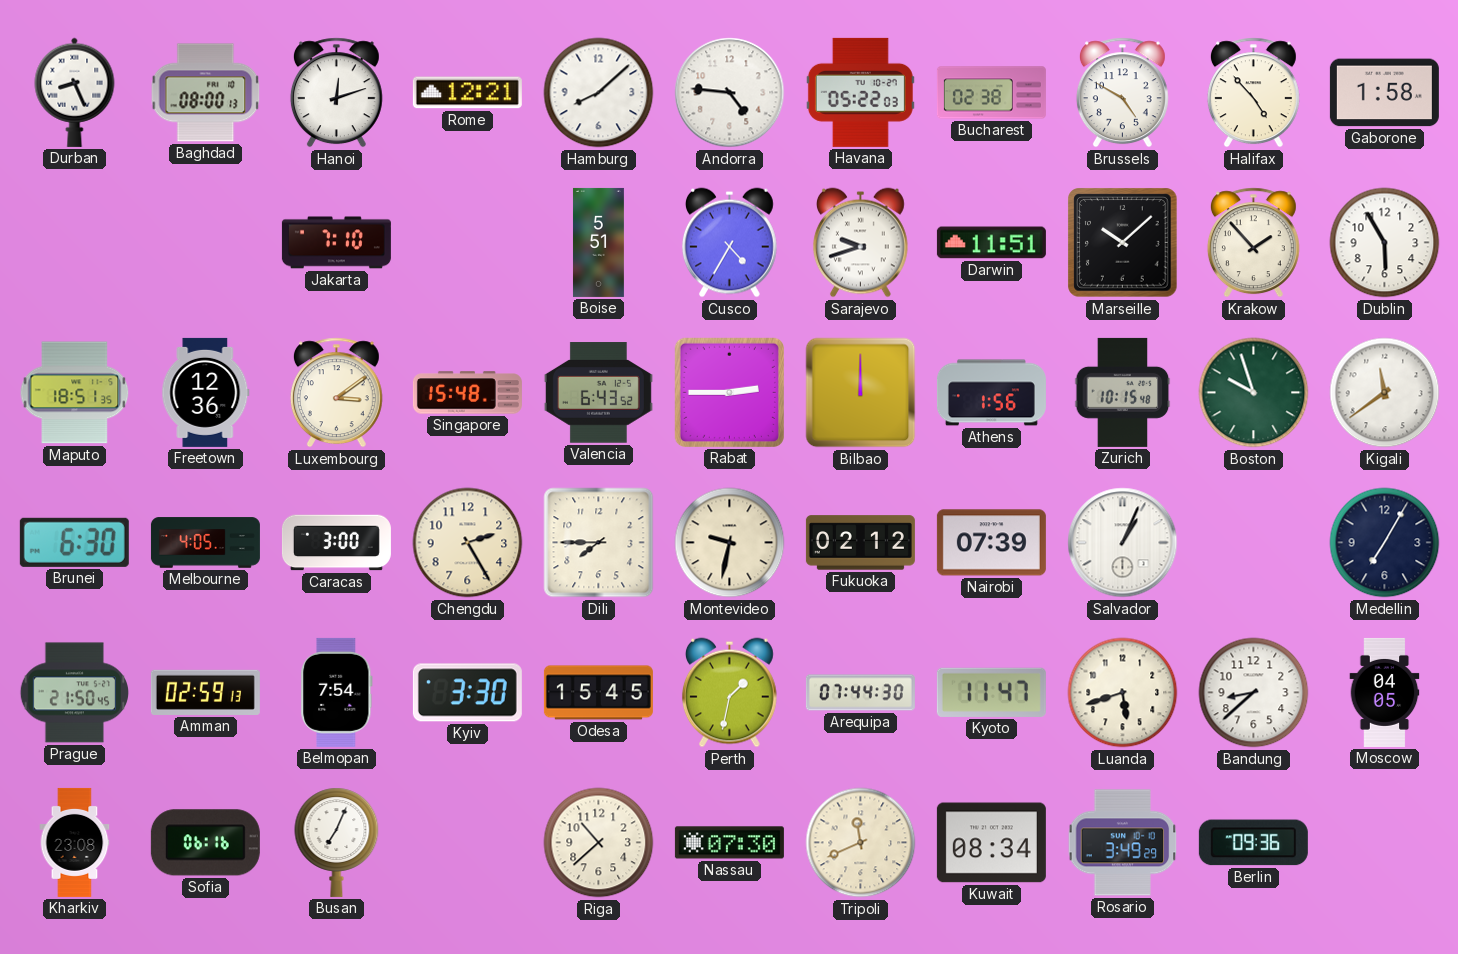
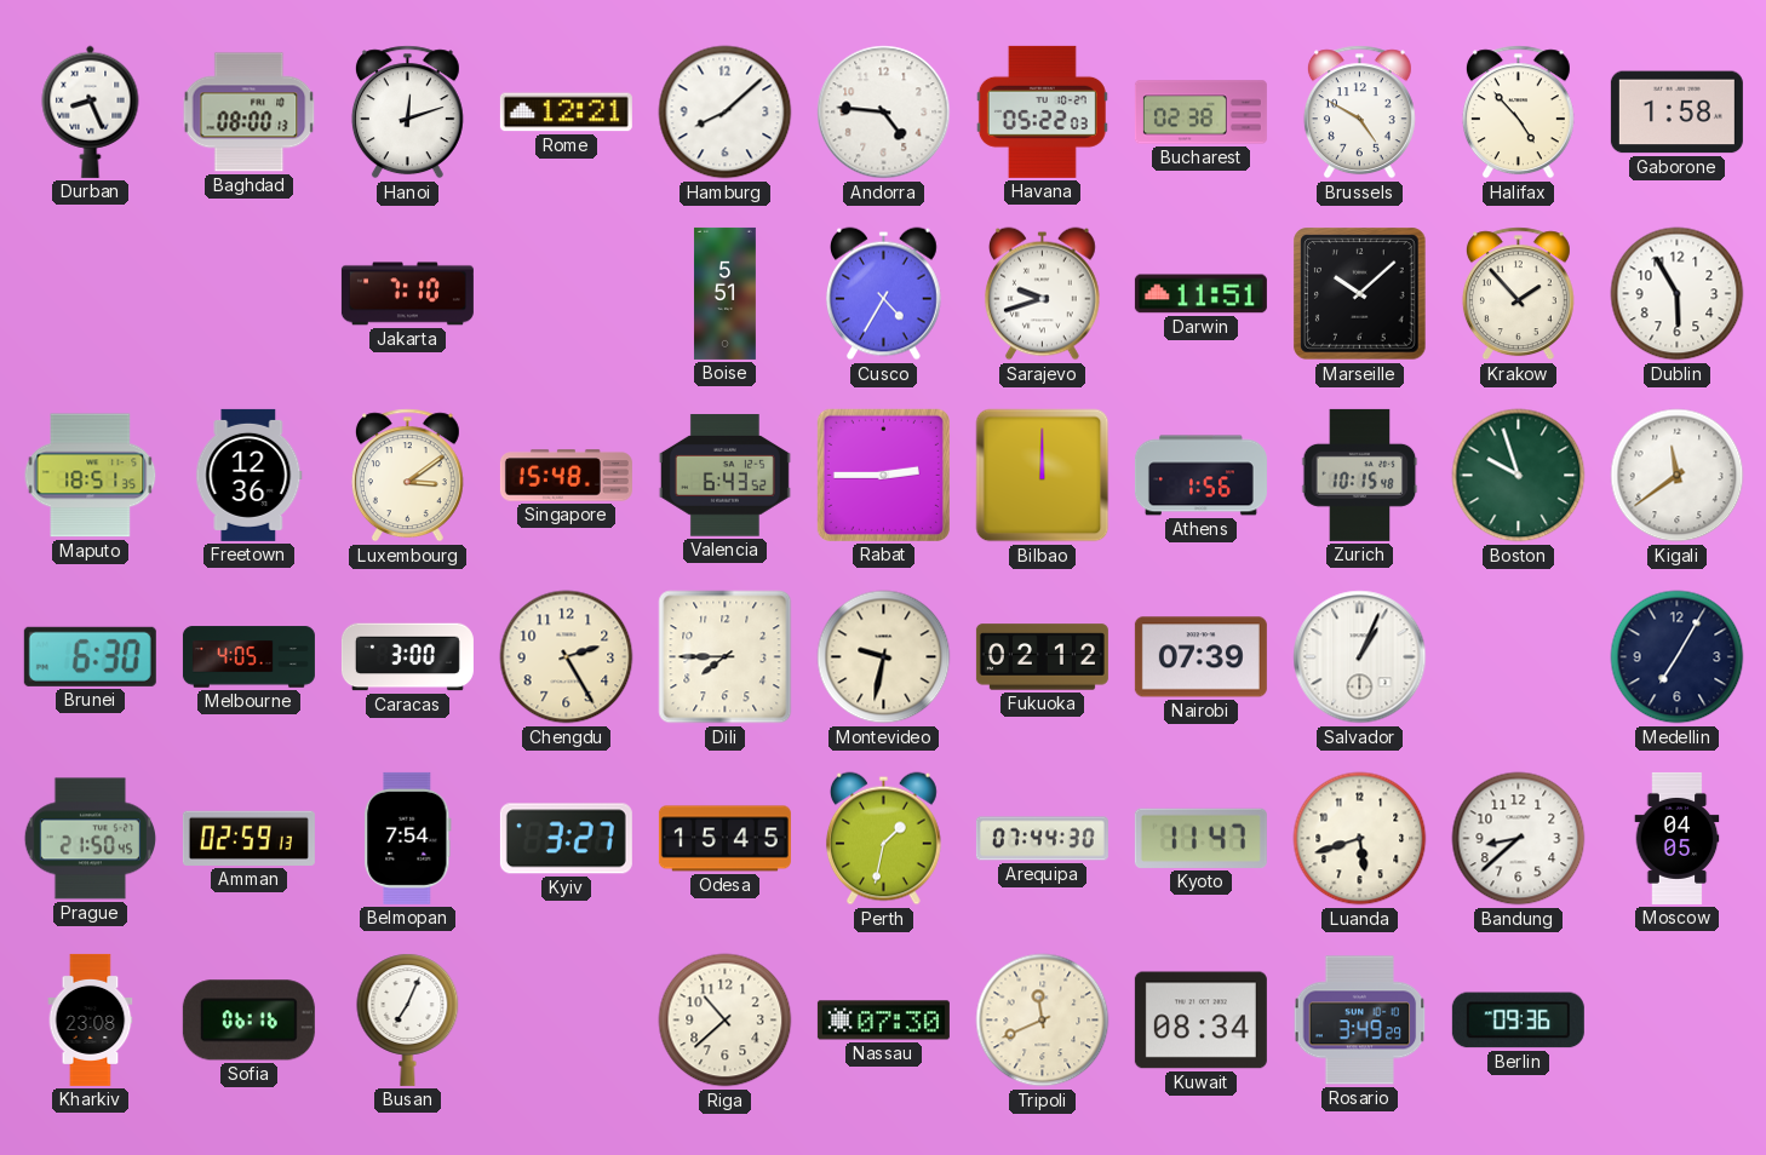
Kyiv: 3:30 -> 3:27
